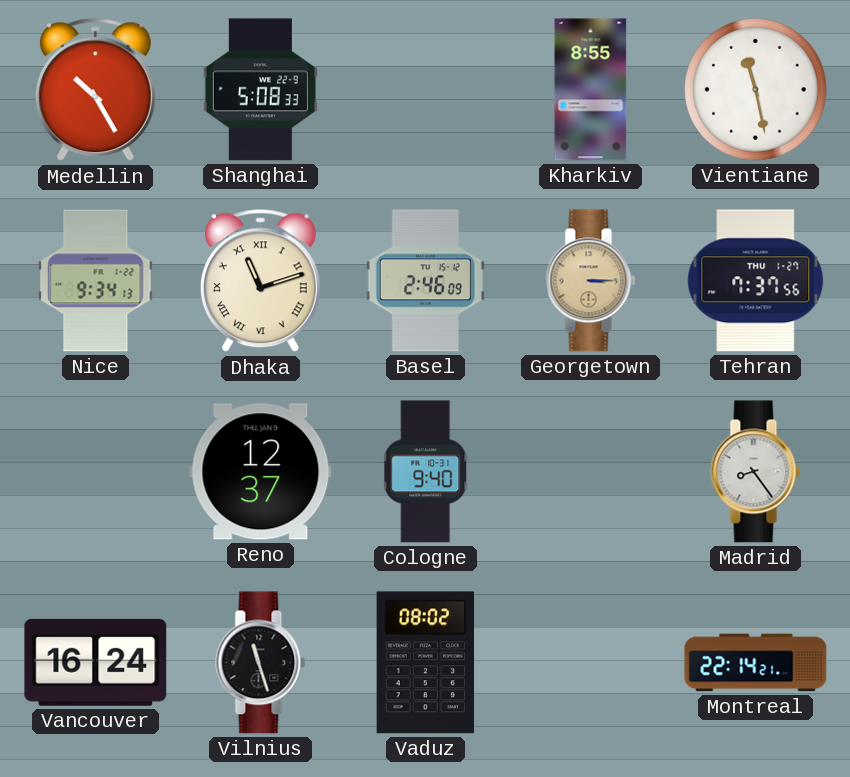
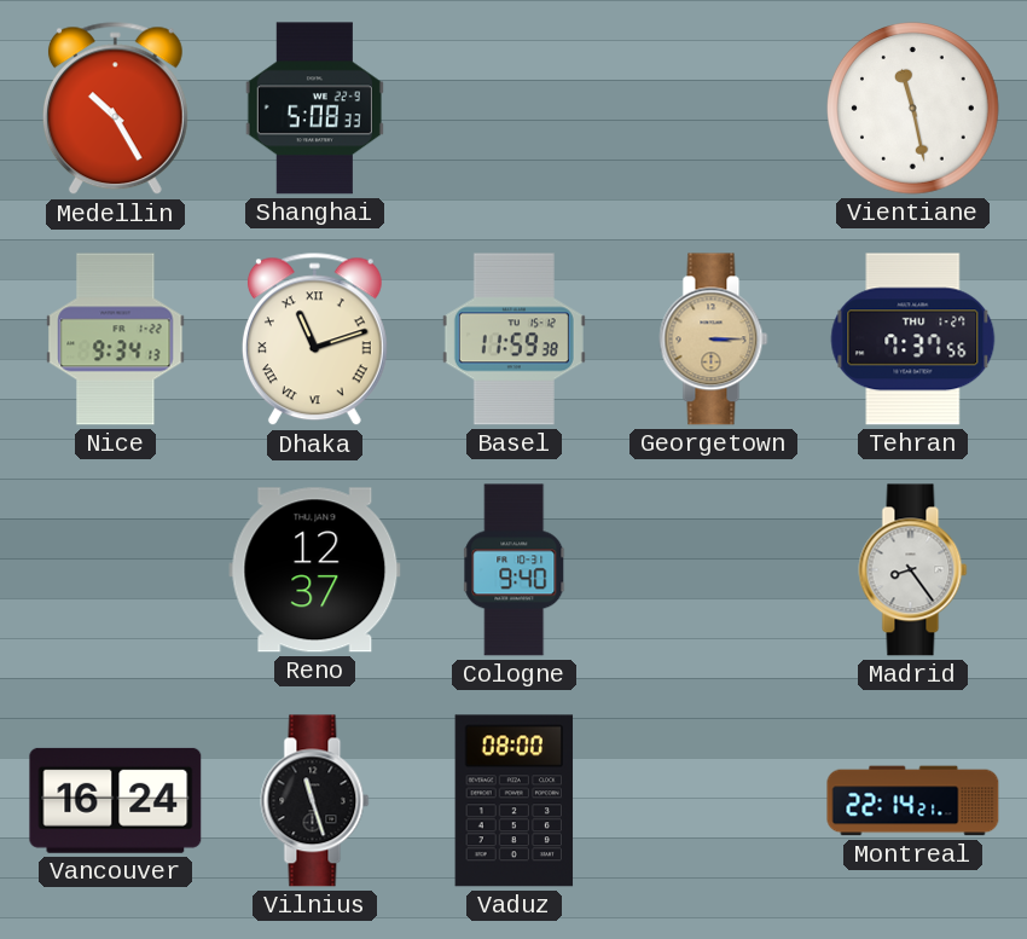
Kharkiv: 8:55 -> none
Basel: 2:46 -> 11:59
Vaduz: 08:02 -> 08:00
